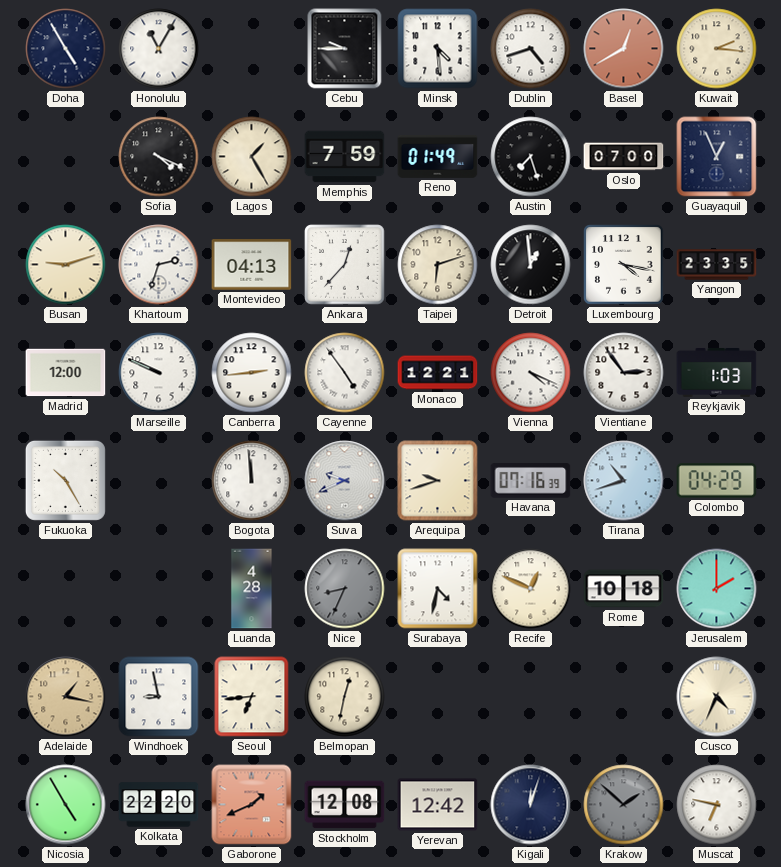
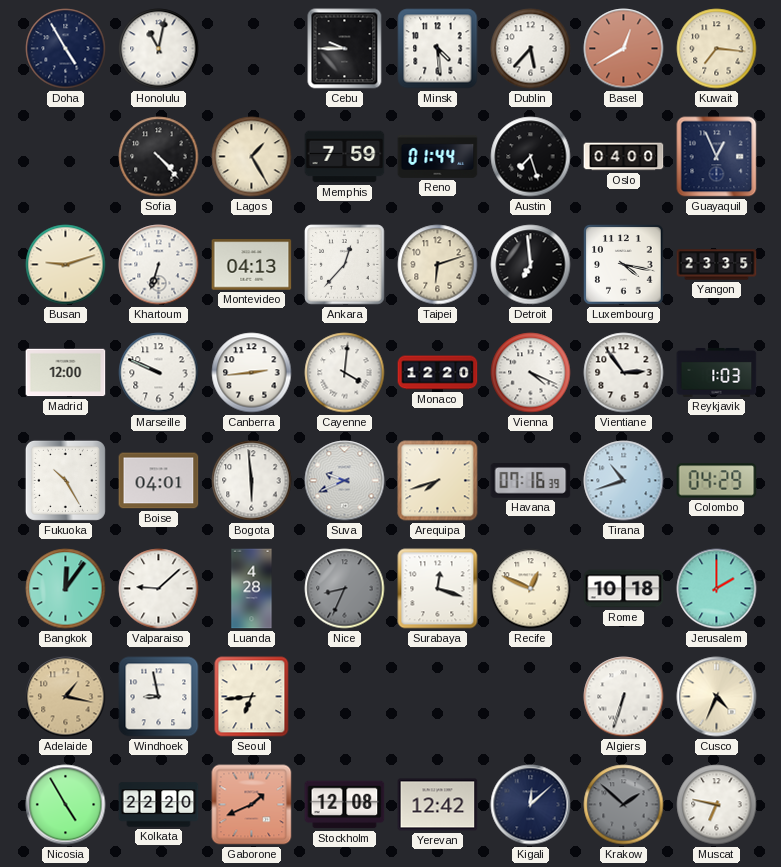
Honolulu: 11:05 -> 11:02
Dublin: 4:42 -> 5:37
Kuwait: 2:16 -> 7:16
Sofia: 4:19 -> 4:23
Reno: 01:49 -> 01:44
Oslo: 07:00 -> 04:00
Khartoum: 2:33 -> 6:33
Detroit: 12:59 -> 6:59
Cayenne: 4:54 -> 4:01
Monaco: 12:21 -> 12:20
Boise: none -> 04:01
Bogota: 11:59 -> 5:59
Arequipa: 9:42 -> 7:42
Bangkok: none -> 12:06
Valparaiso: none -> 9:08
Surabaya: 4:32 -> 12:18
Belmopan: 12:32 -> none
Algiers: none -> 6:33
Kigali: 12:03 -> 12:08
